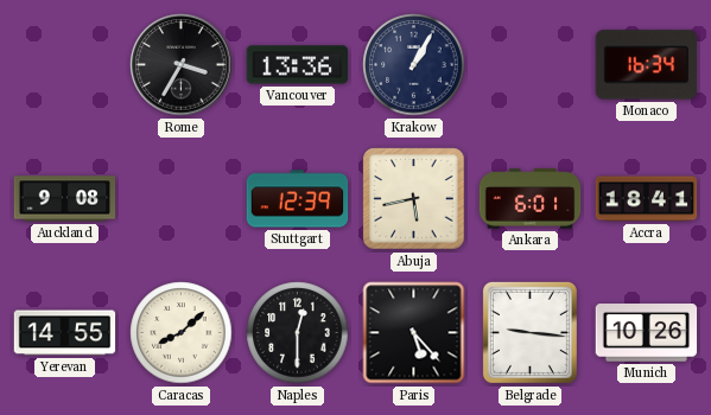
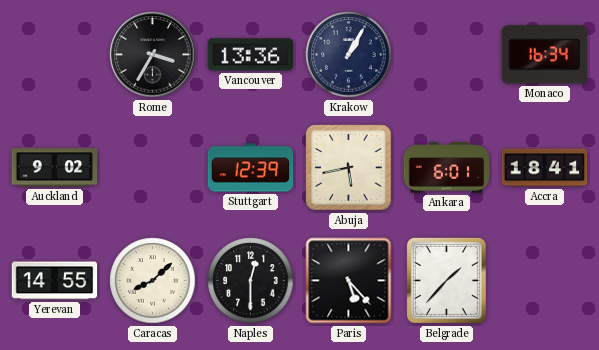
Auckland: 9:08 -> 9:02
Belgrade: 9:16 -> 1:37
Munich: 10:26 -> none
